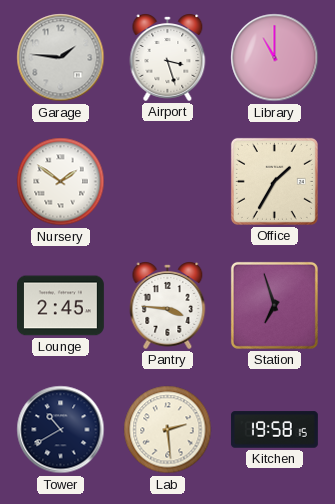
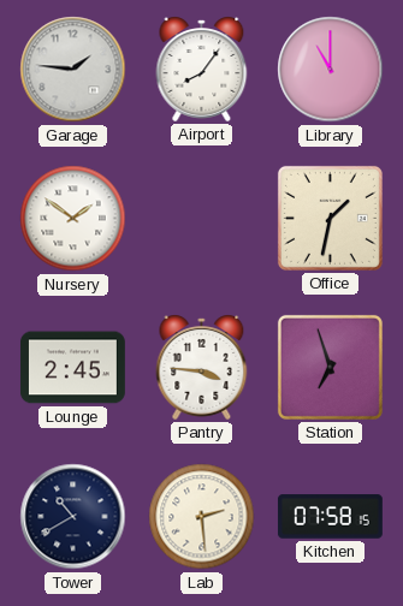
Airport: 3:27 -> 8:06
Office: 1:35 -> 1:32
Kitchen: 19:58 -> 07:58
